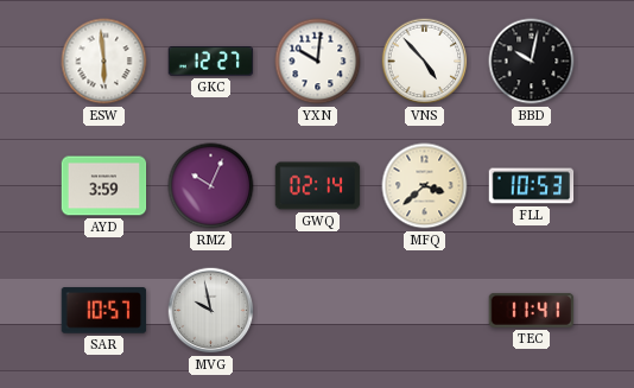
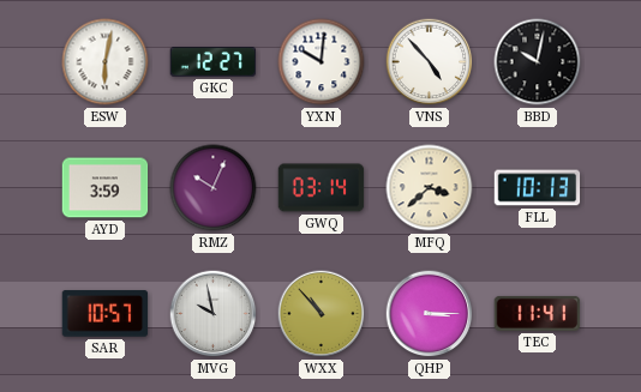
ESW: 5:59 -> 6:02
GWQ: 02:14 -> 03:14
FLL: 10:53 -> 10:13
WXX: none -> 10:53
QHP: none -> 3:15
